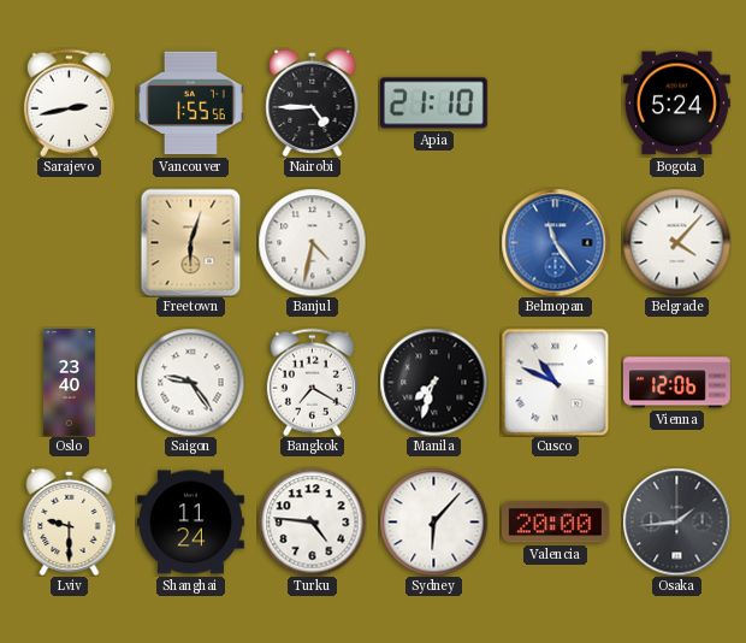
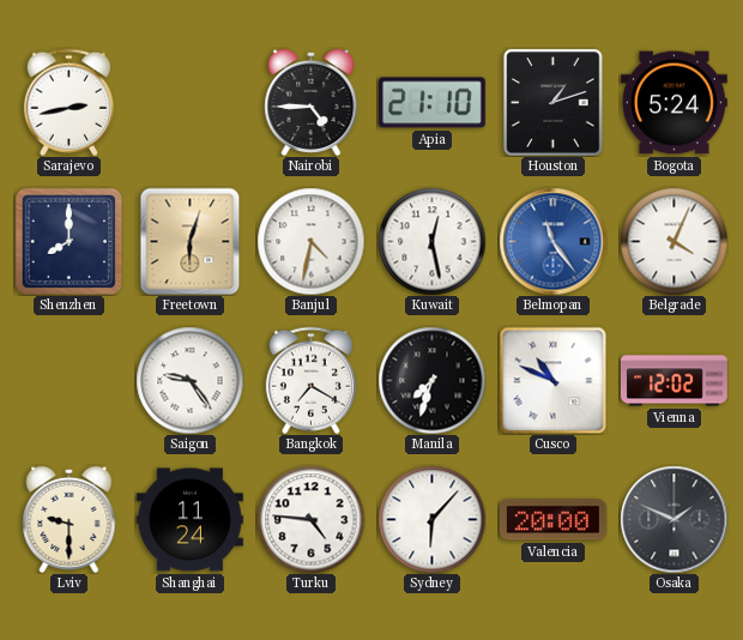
Vancouver: 1:55 -> none
Houston: none -> 1:12
Shenzhen: none -> 8:00
Kuwait: none -> 12:28
Belgrade: 4:07 -> 4:04
Oslo: 23:40 -> none
Vienna: 12:06 -> 12:02
Osaka: 1:44 -> 1:49
